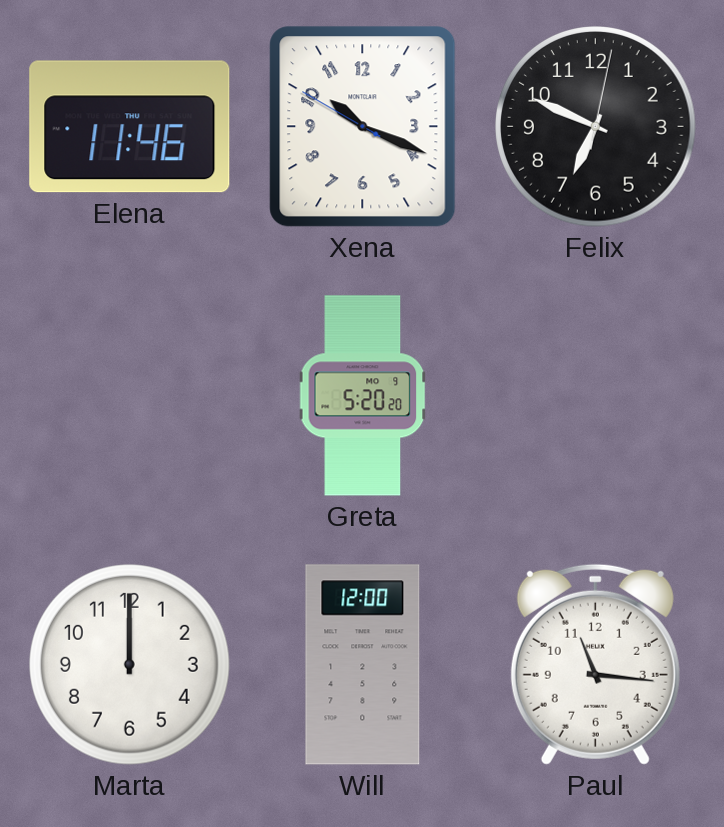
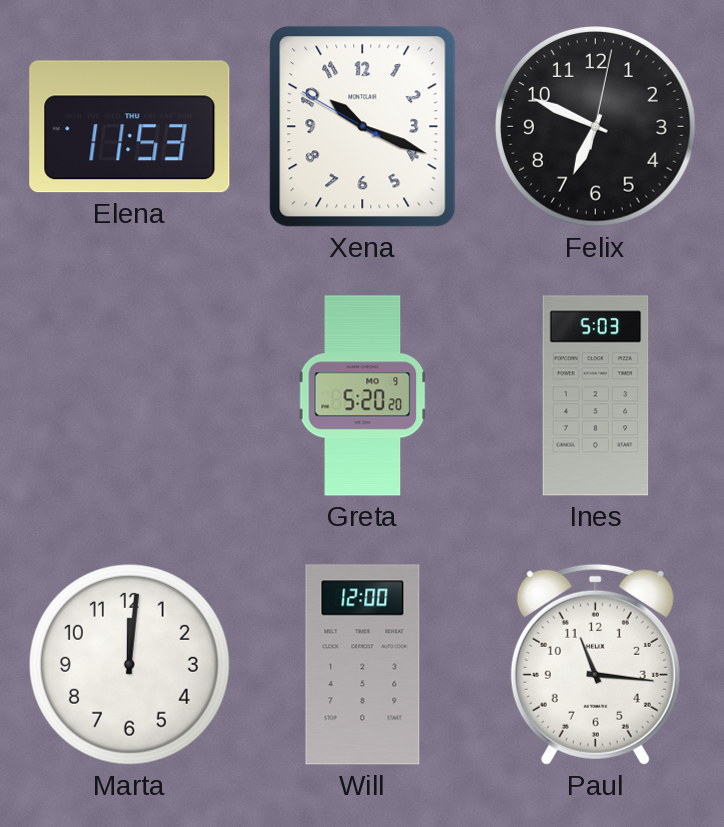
Elena: 11:46 -> 11:53
Ines: none -> 5:03
Marta: 12:00 -> 12:01
